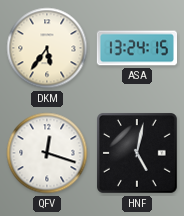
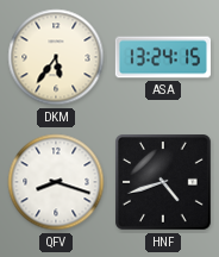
QFV: 12:18 -> 8:18
HNF: 5:02 -> 4:42
